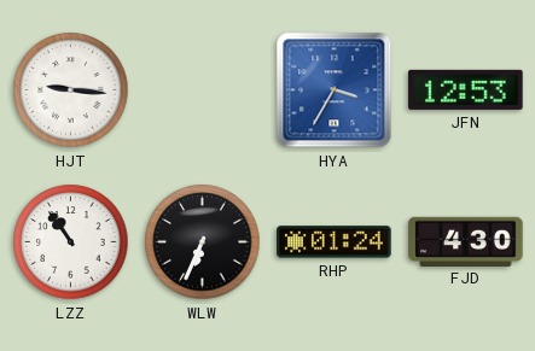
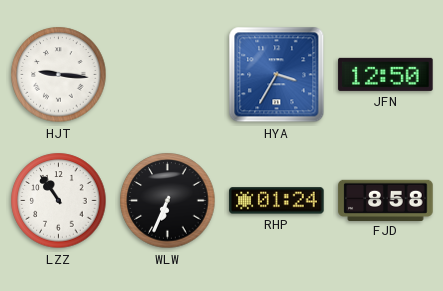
JFN: 12:53 -> 12:50
FJD: 4:30 -> 8:58
